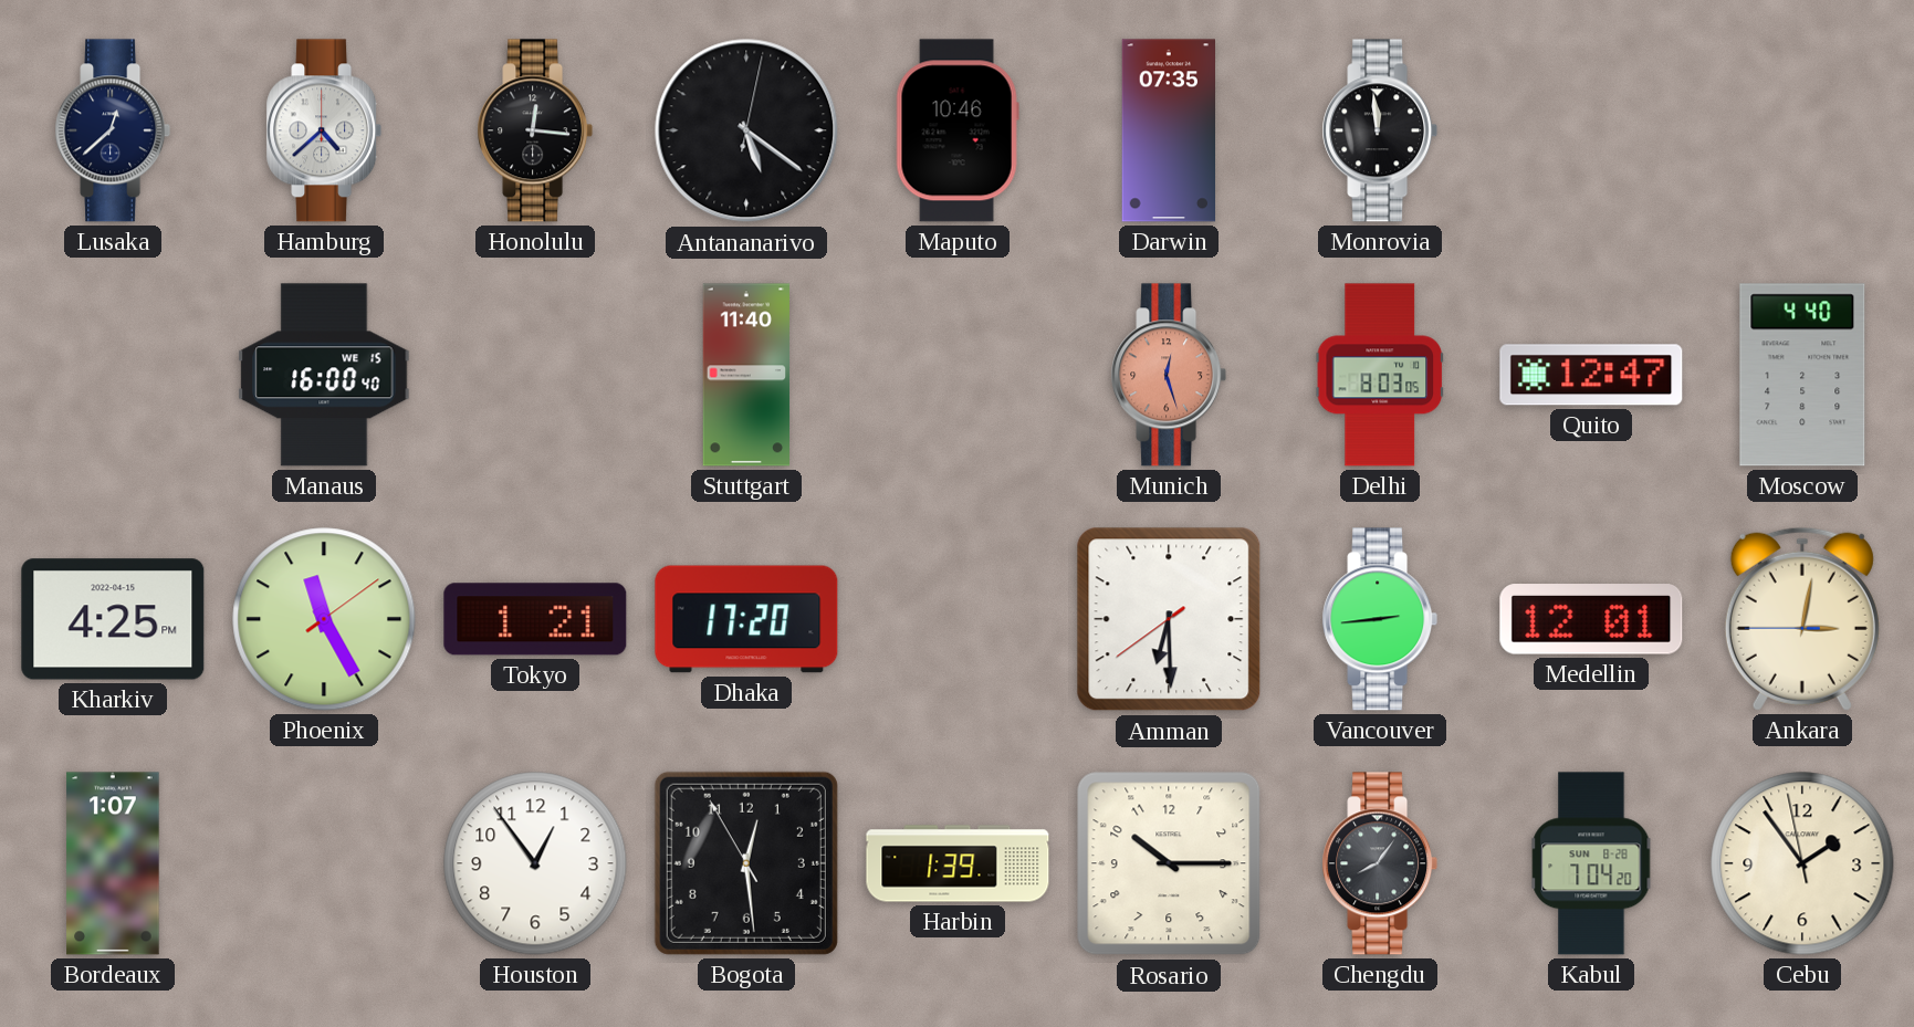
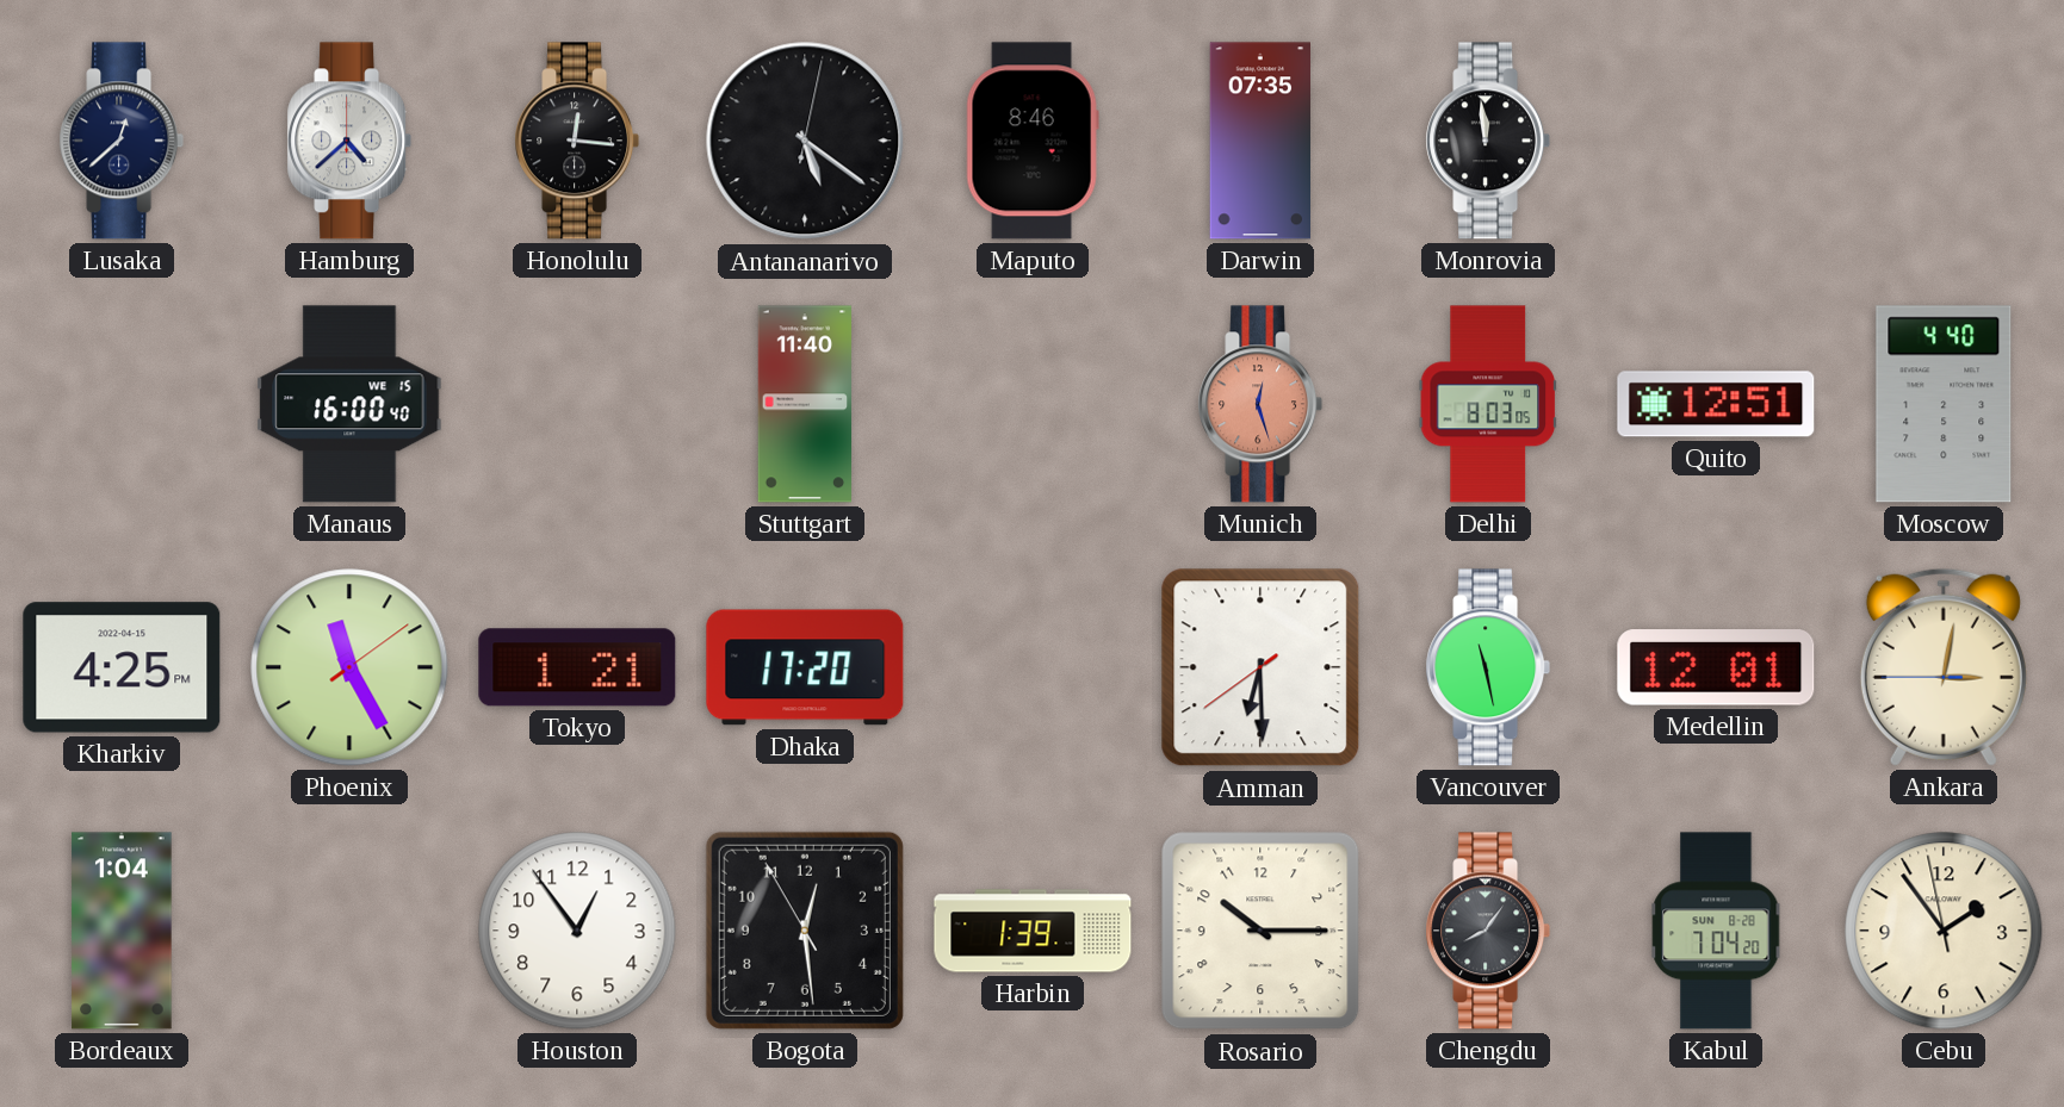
Maputo: 10:46 -> 8:46
Quito: 12:47 -> 12:51
Vancouver: 2:44 -> 11:28
Bordeaux: 1:07 -> 1:04
